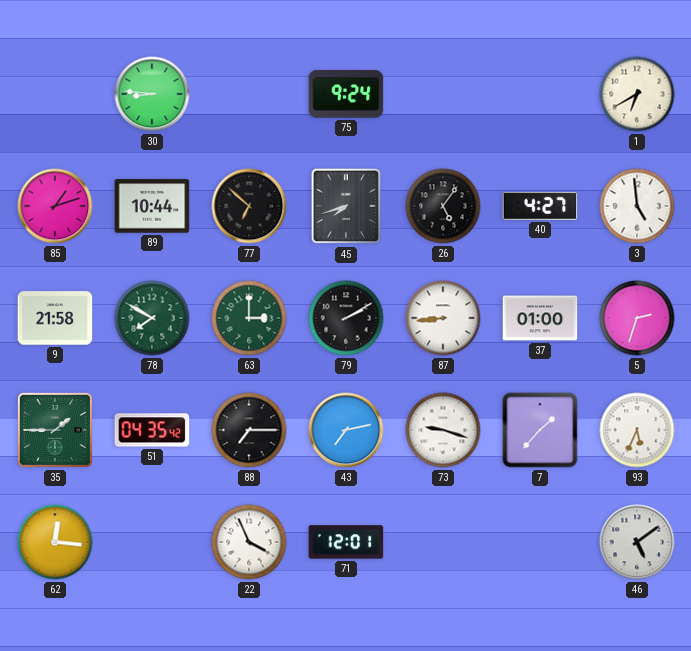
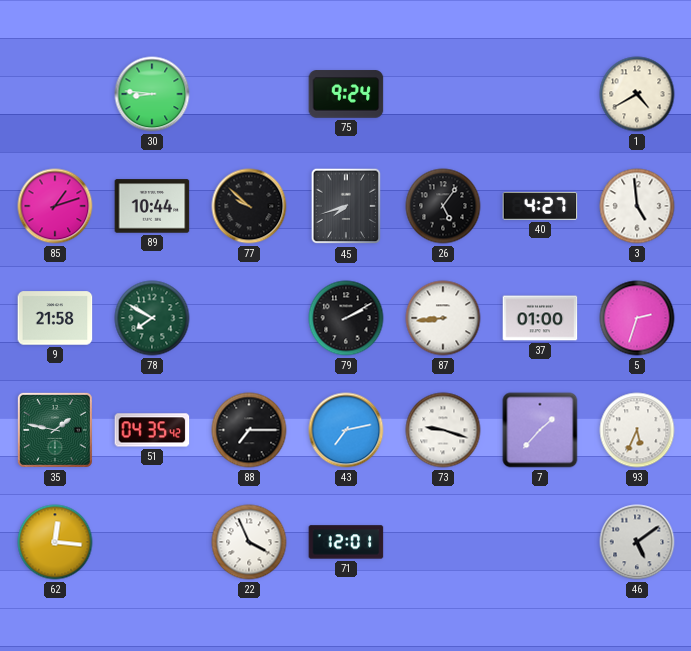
1: 6:40 -> 4:40
77: 6:52 -> 9:52
63: 3:00 -> none
35: 1:45 -> 1:47
